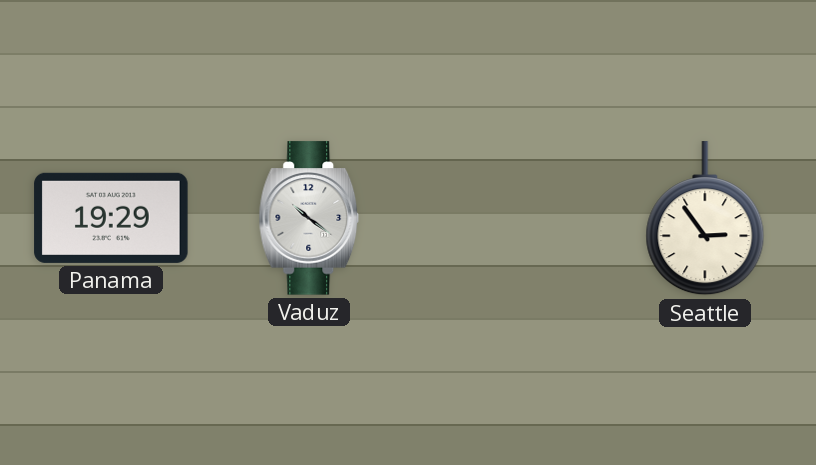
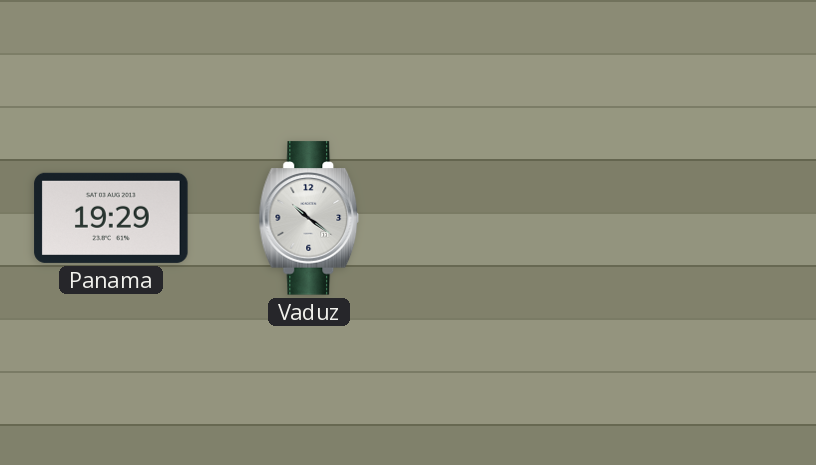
Seattle: 2:54 -> none
